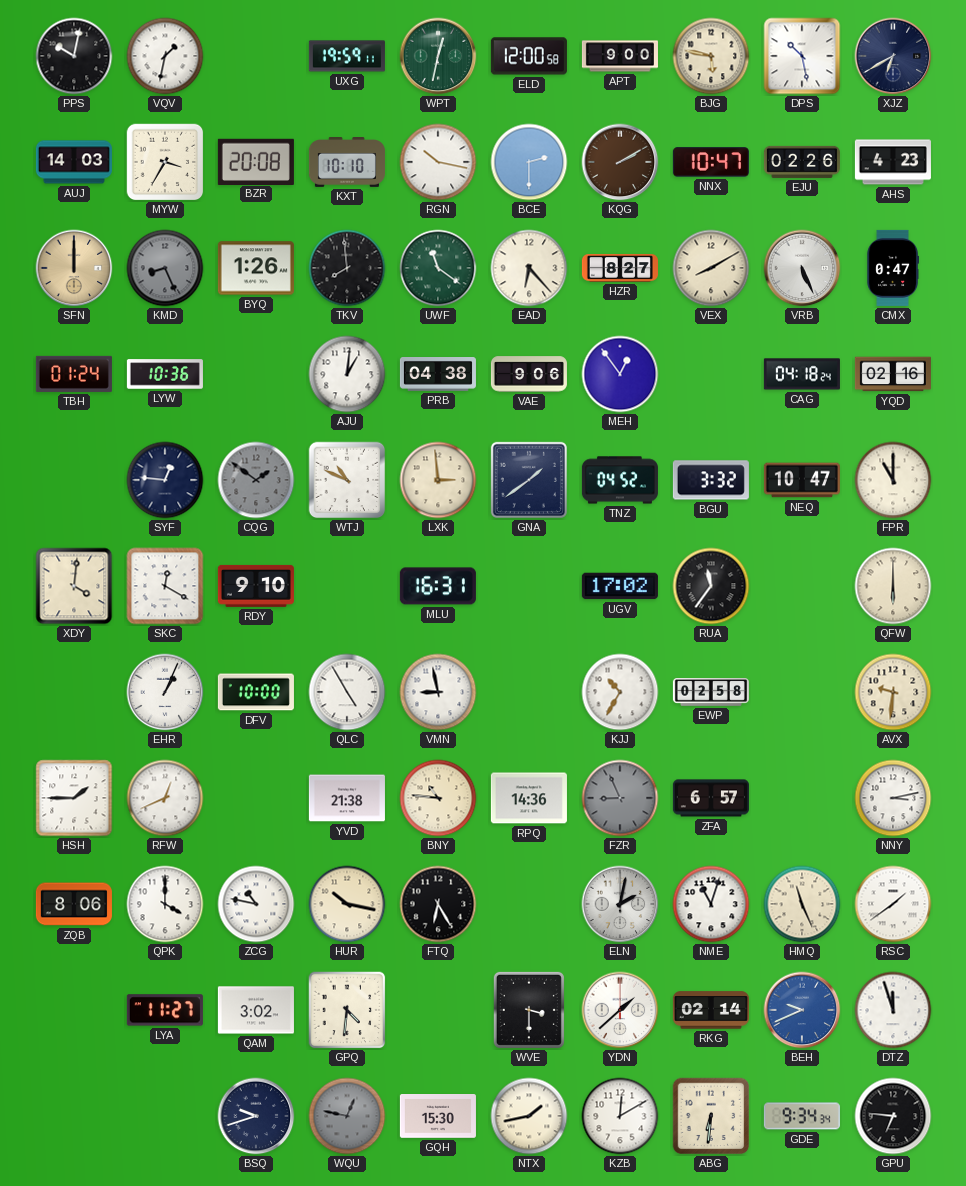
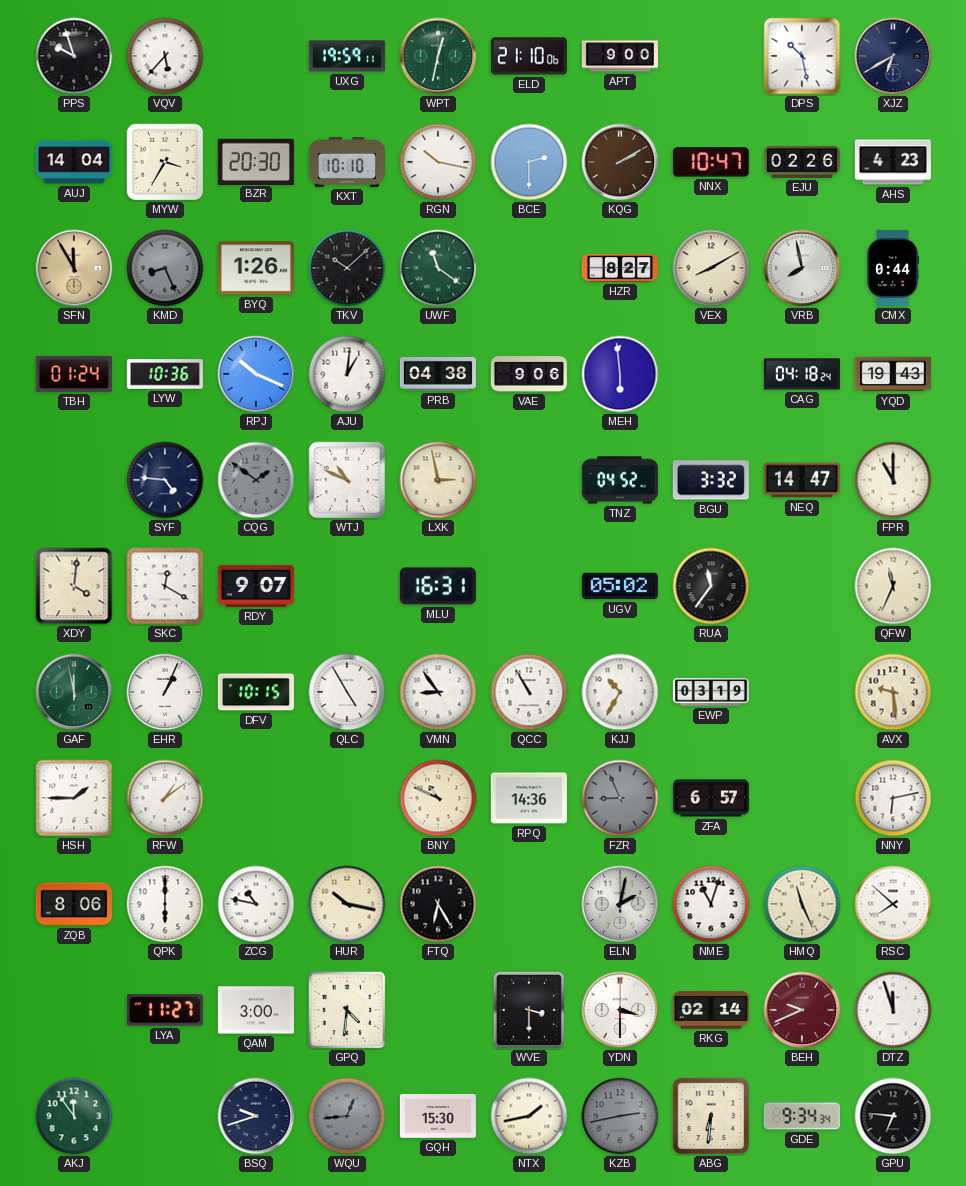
PPS: 10:02 -> 9:57
VQV: 1:32 -> 5:37
ELD: 12:00 -> 21:10
BJG: 5:47 -> none
AUJ: 14:03 -> 14:04
BZR: 20:08 -> 20:30
SFN: 12:00 -> 11:55
TKV: 7:59 -> 10:08
EAD: 6:23 -> none
VRB: 5:26 -> 7:58
CMX: 0:47 -> 0:44
RPJ: none -> 10:19
MEH: 12:54 -> 5:59
YQD: 02:16 -> 19:43
SYF: 12:46 -> 4:46
LXK: 2:59 -> 2:58
GNA: 1:39 -> none
NEQ: 10:47 -> 14:47
RDY: 9:10 -> 9:07
UGV: 17:02 -> 05:02
QFW: 6:00 -> 11:34
GAF: none -> 11:58
DFV: 10:00 -> 10:15
VMN: 8:58 -> 8:54
QCC: none -> 10:55
EWP: 02:58 -> 03:19
AVX: 9:31 -> 9:29
RFW: 12:41 -> 1:09
YVD: 21:38 -> none
BNY: 10:46 -> 10:49
NNY: 3:13 -> 6:13
QPK: 4:00 -> 6:00
RSC: 1:39 -> 7:52
QAM: 3:02 -> 3:00
YDN: 1:38 -> 3:30
BEH dial: blue -> burgundy
AKJ: none -> 11:54
WQU: 12:47 -> 12:44
KZB: 12:10 -> 2:43
KZB dial: white -> grey
